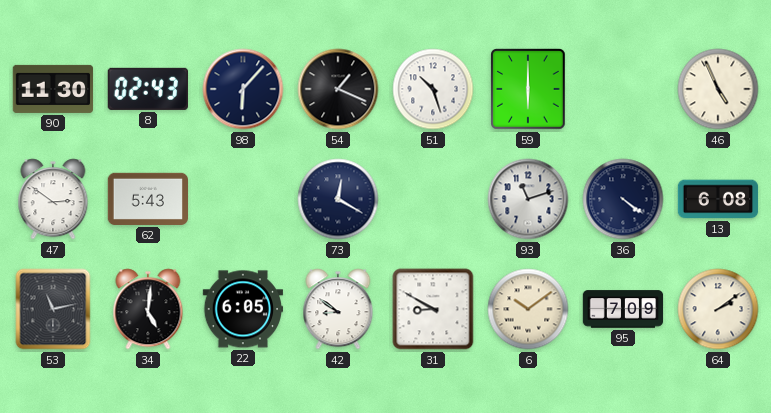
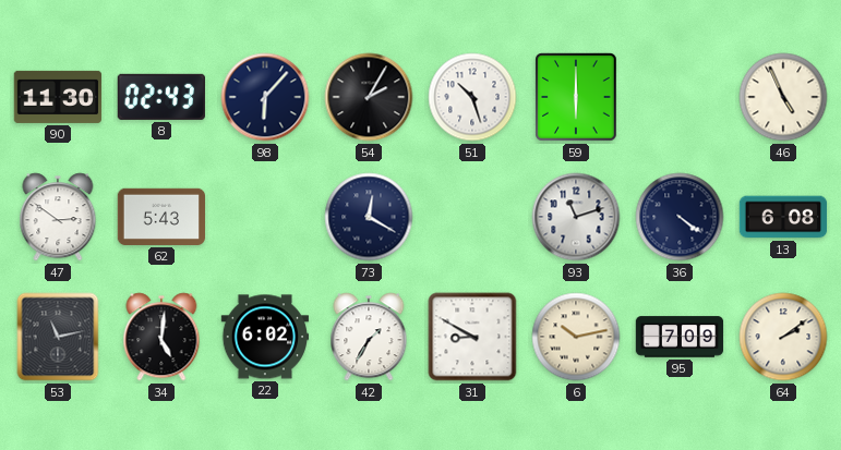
54: 1:19 -> 2:05
22: 6:05 -> 6:02
42: 8:51 -> 1:35
6: 10:09 -> 10:13
